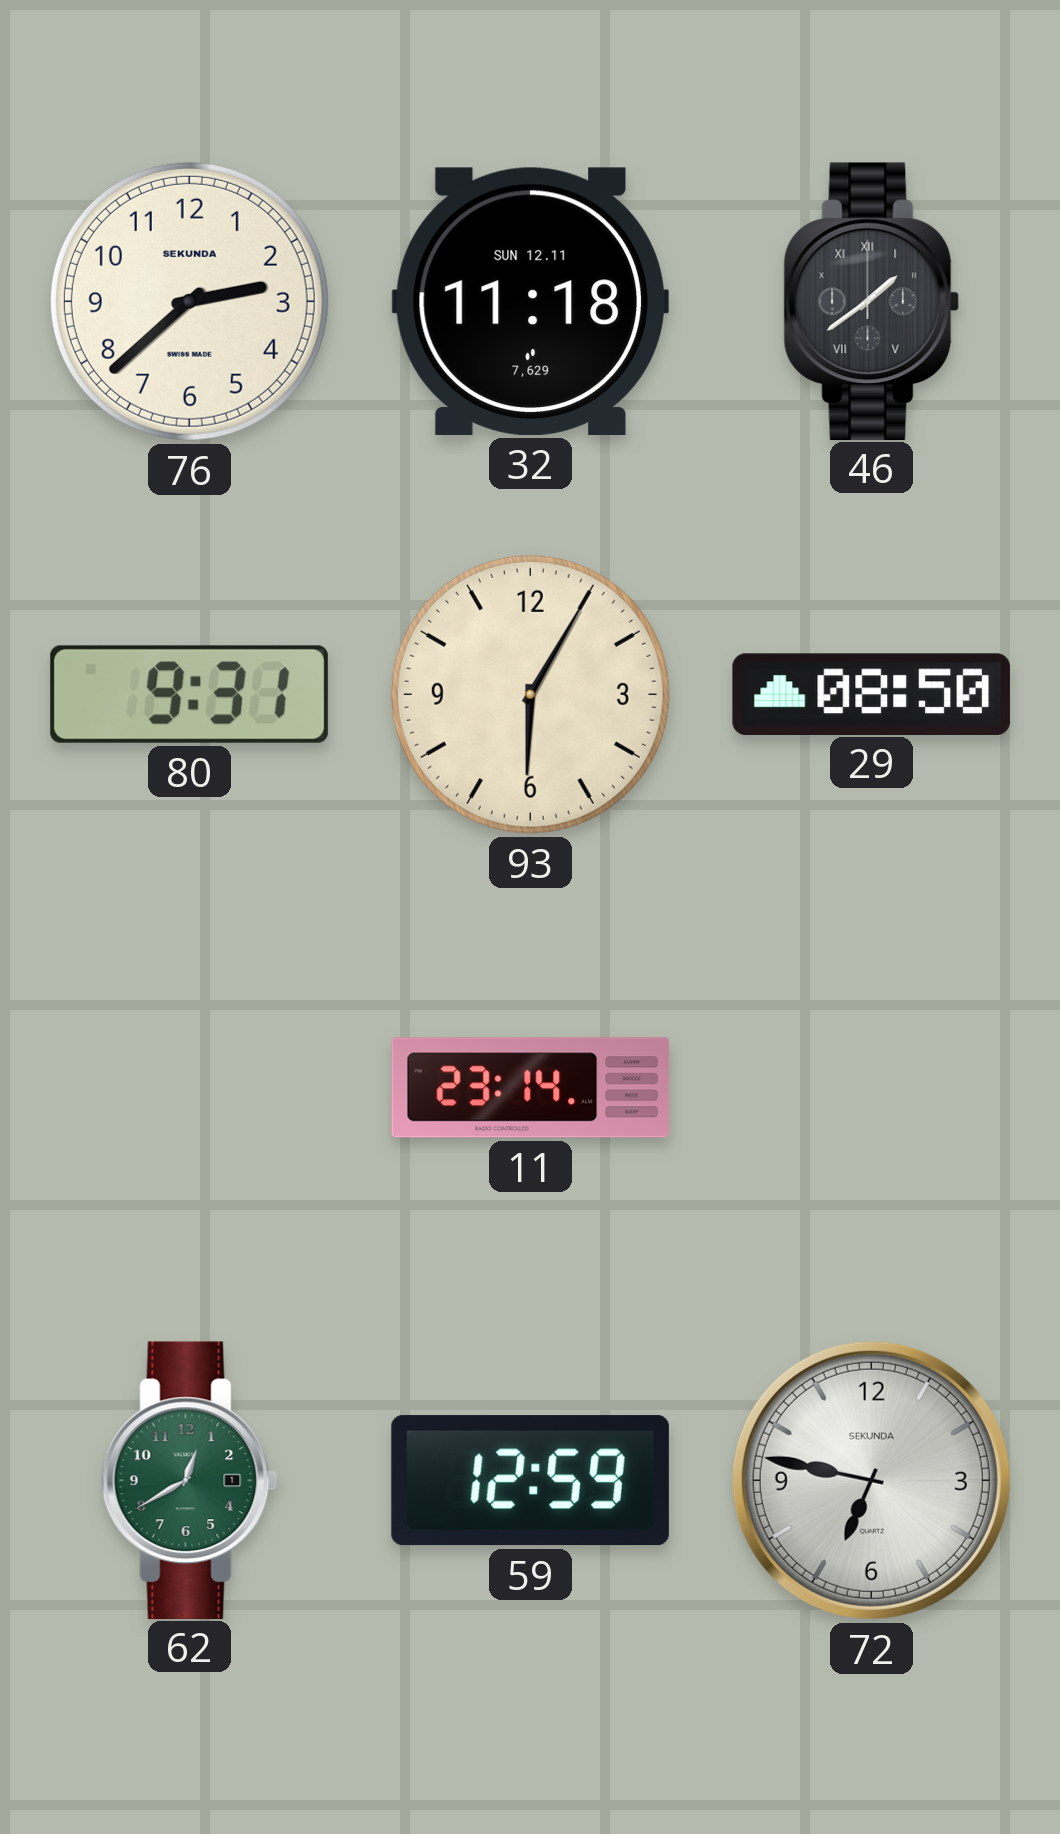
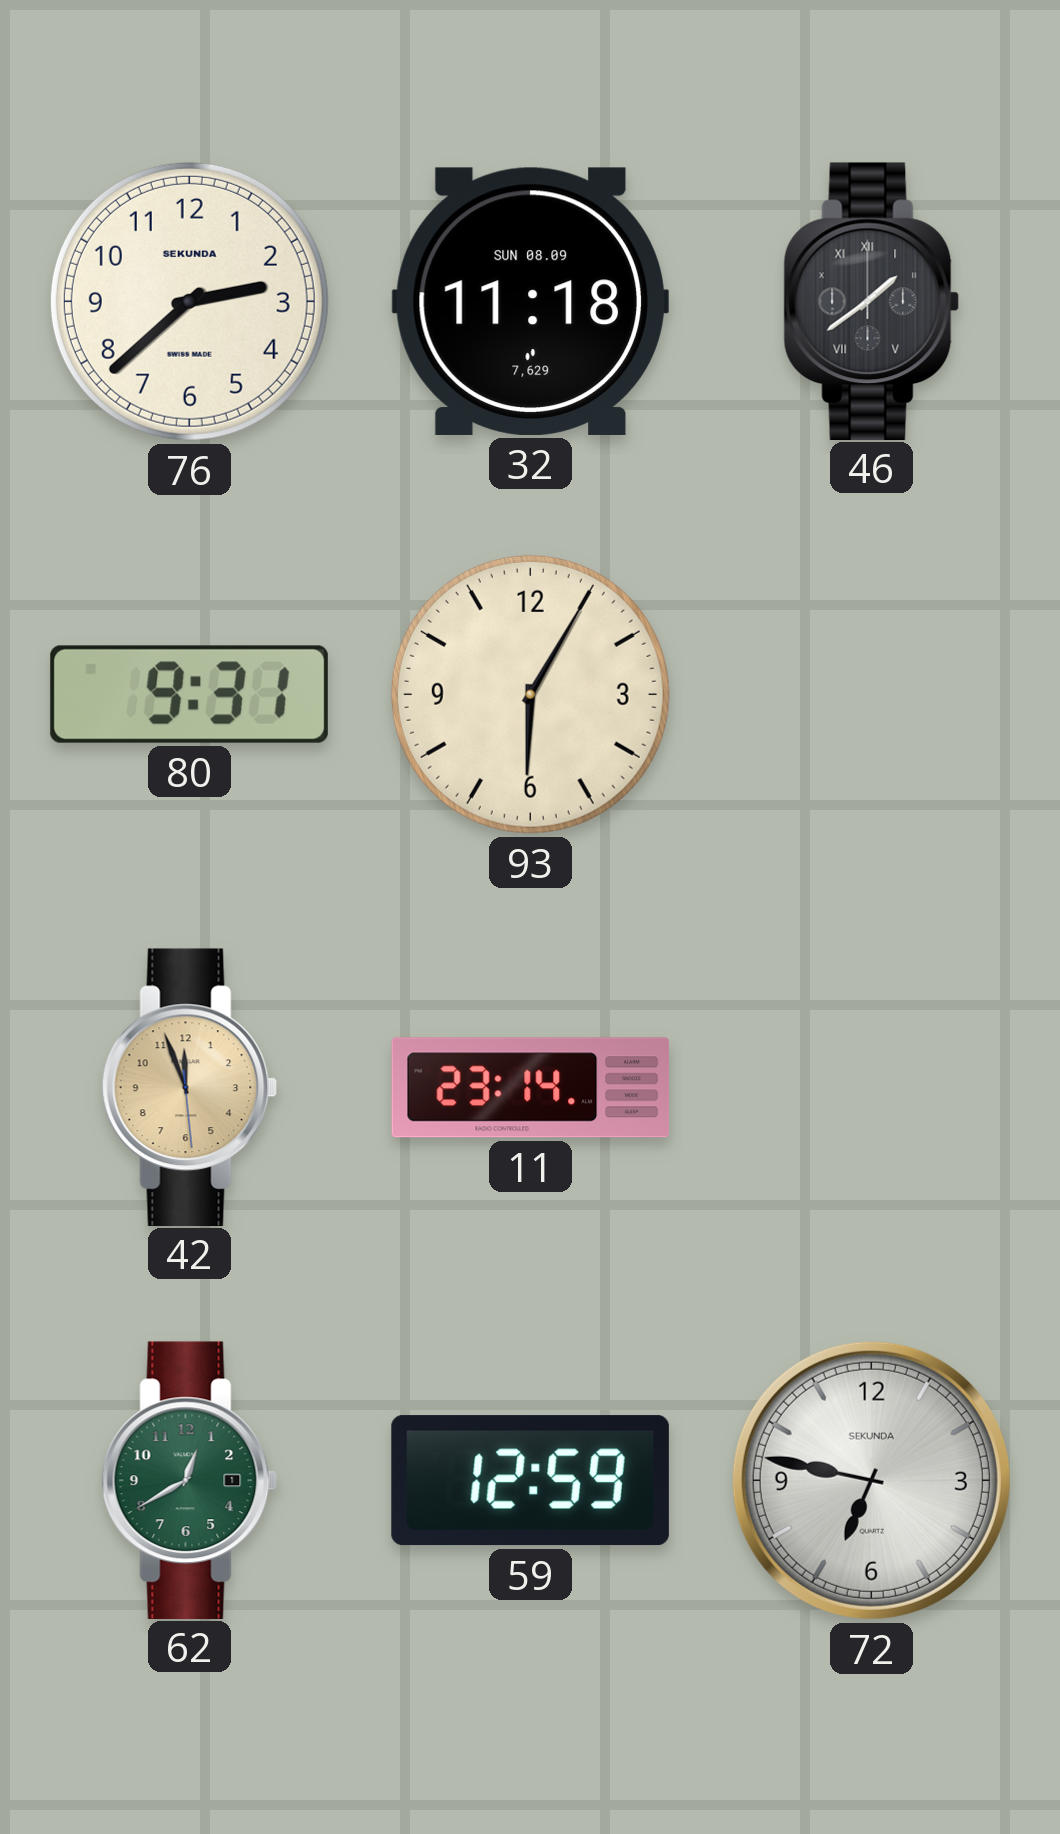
32 date: SUN 12.11 -> SUN 08.09
29: 08:50 -> none
42: none -> 11:56
